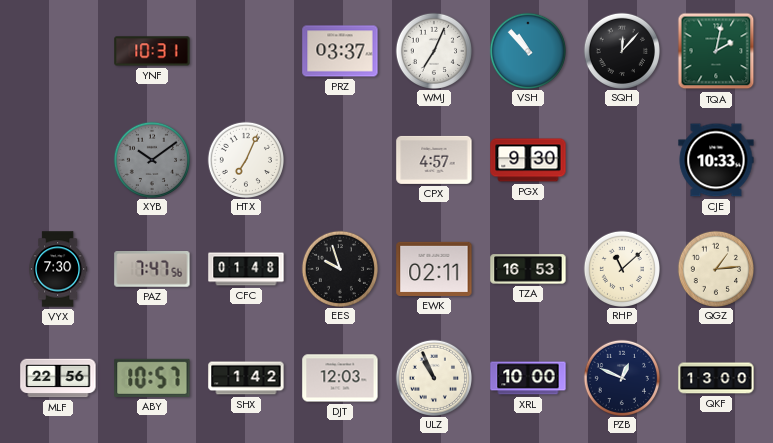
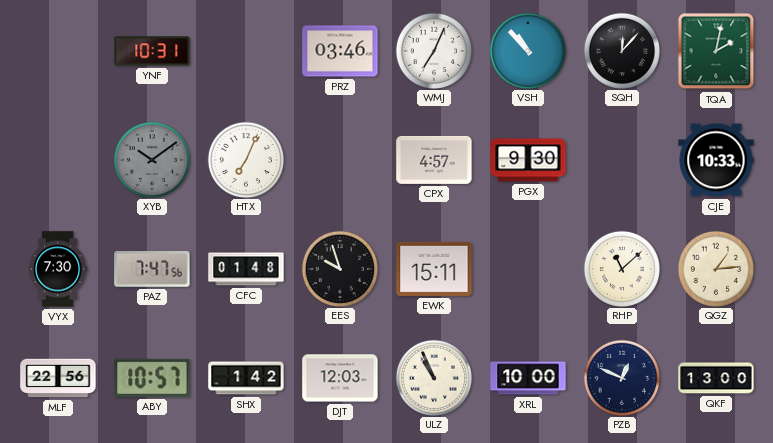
PRZ: 03:37 -> 03:46
EWK: 02:11 -> 15:11
TZA: 16:53 -> none
